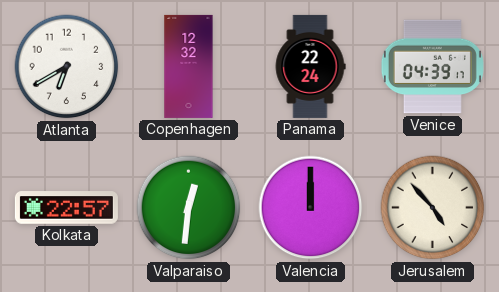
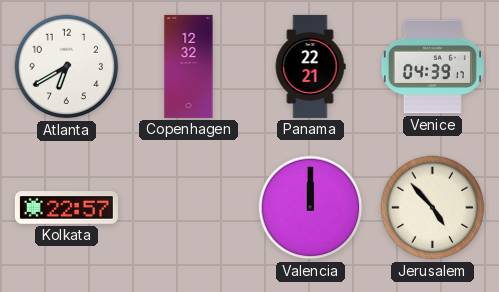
Panama: 22:24 -> 22:21
Valparaiso: 12:31 -> none
